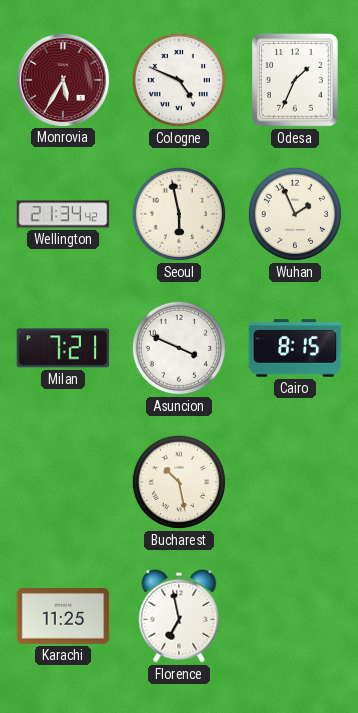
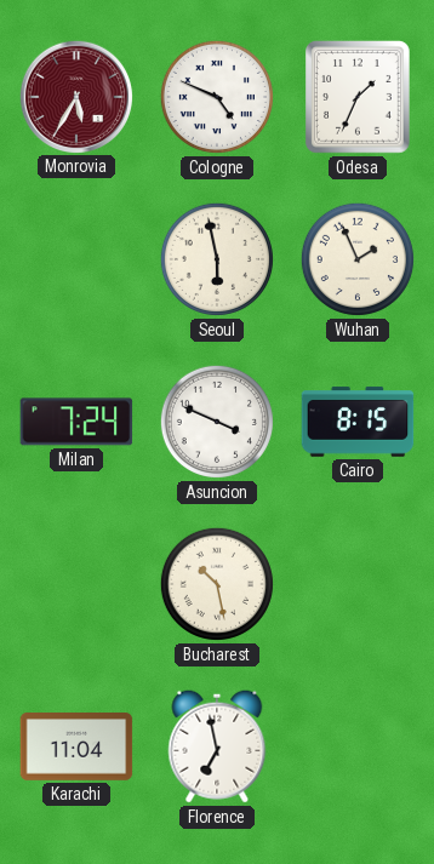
Wellington: 21:34 -> none
Milan: 7:21 -> 7:24
Karachi: 11:25 -> 11:04
